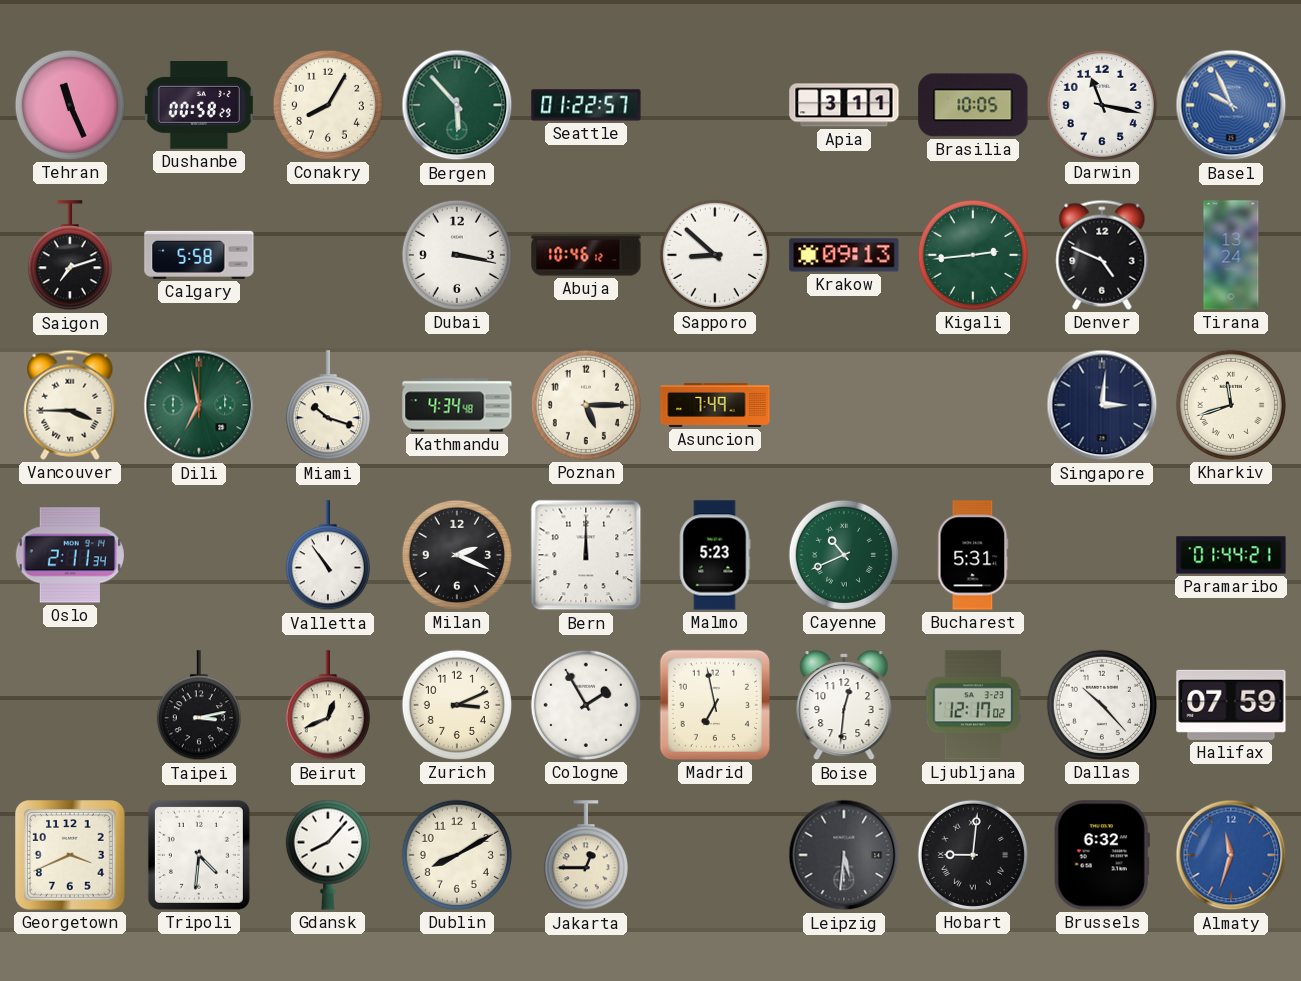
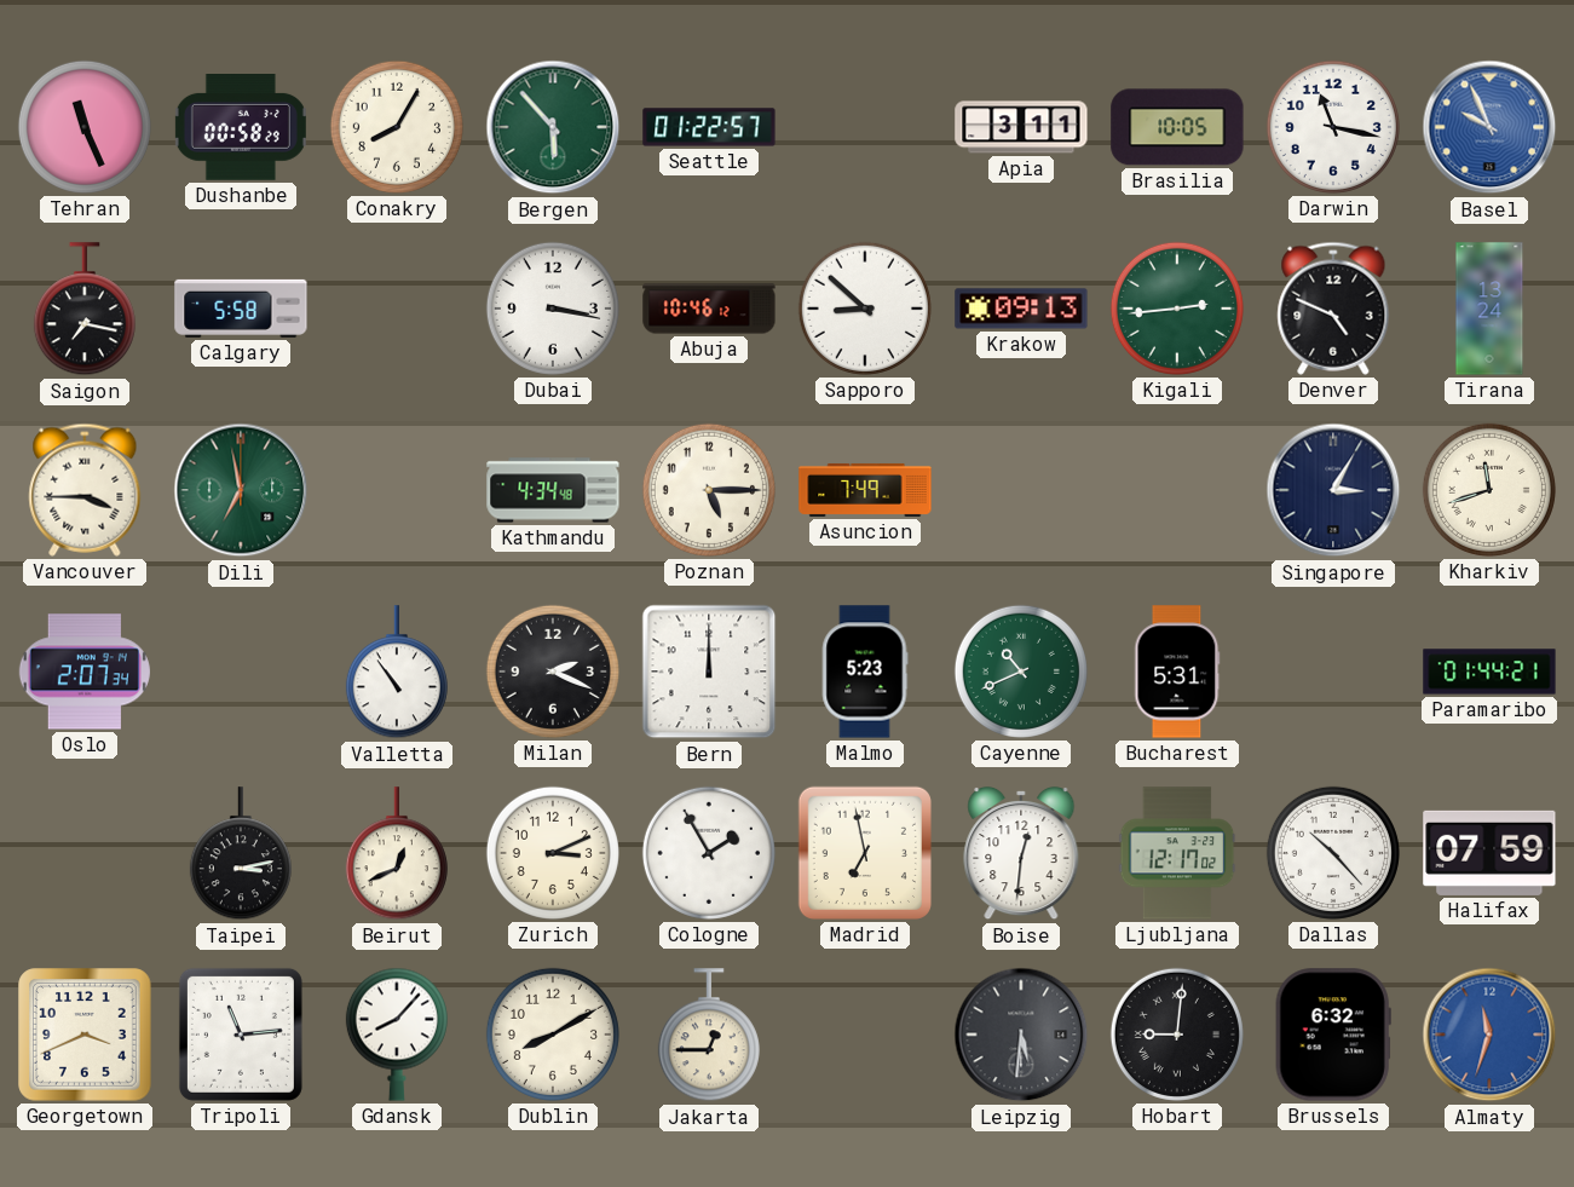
Saigon: 7:12 -> 7:17
Miami: 10:18 -> none
Singapore: 3:01 -> 3:05
Oslo: 2:11 -> 2:07
Tripoli: 4:31 -> 11:14
